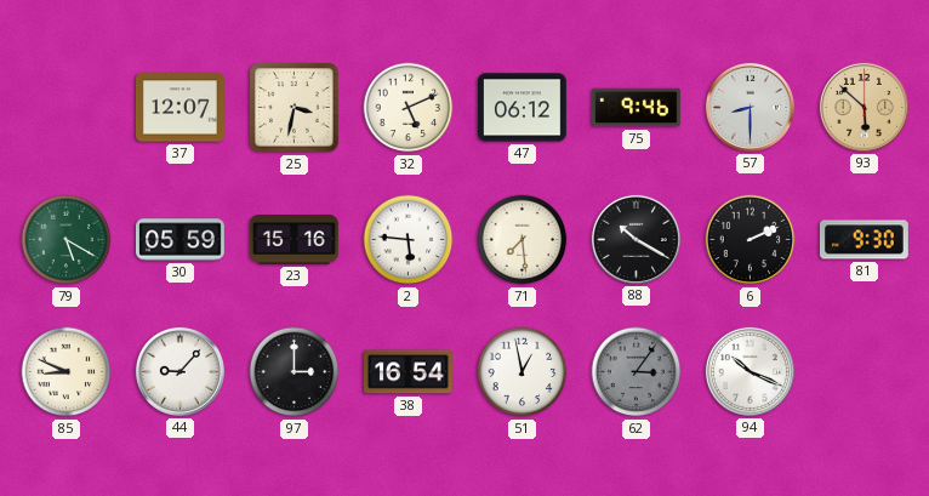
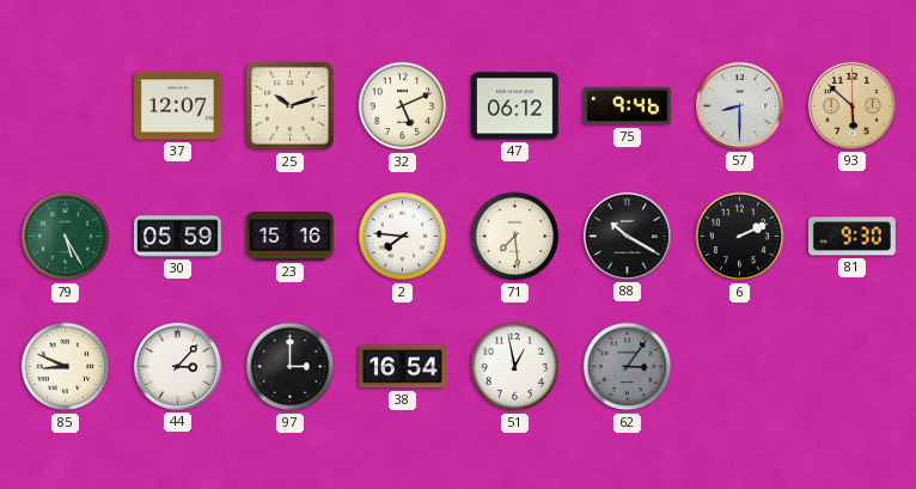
25: 3:32 -> 10:12
79: 5:20 -> 5:25
2: 5:46 -> 7:46
44: 9:07 -> 3:07
94: 10:19 -> none
